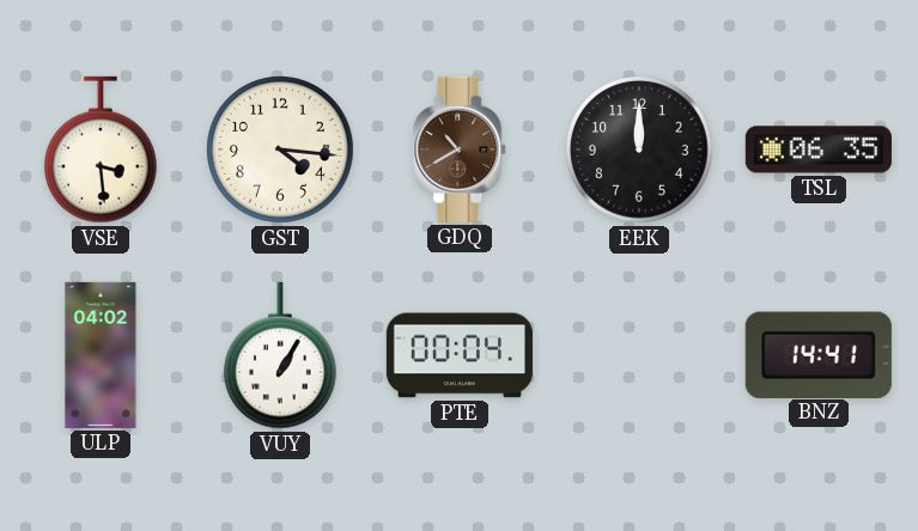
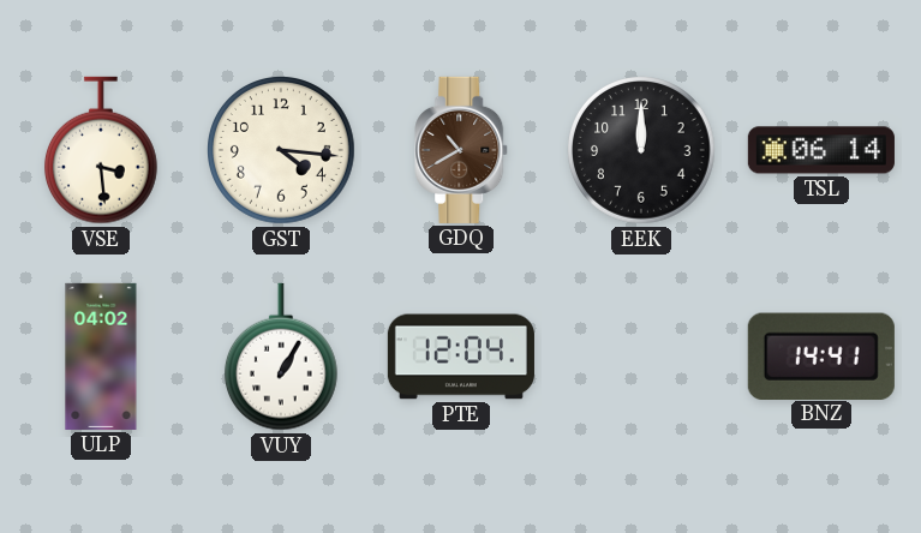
TSL: 06:35 -> 06:14
PTE: 00:04 -> 12:04
